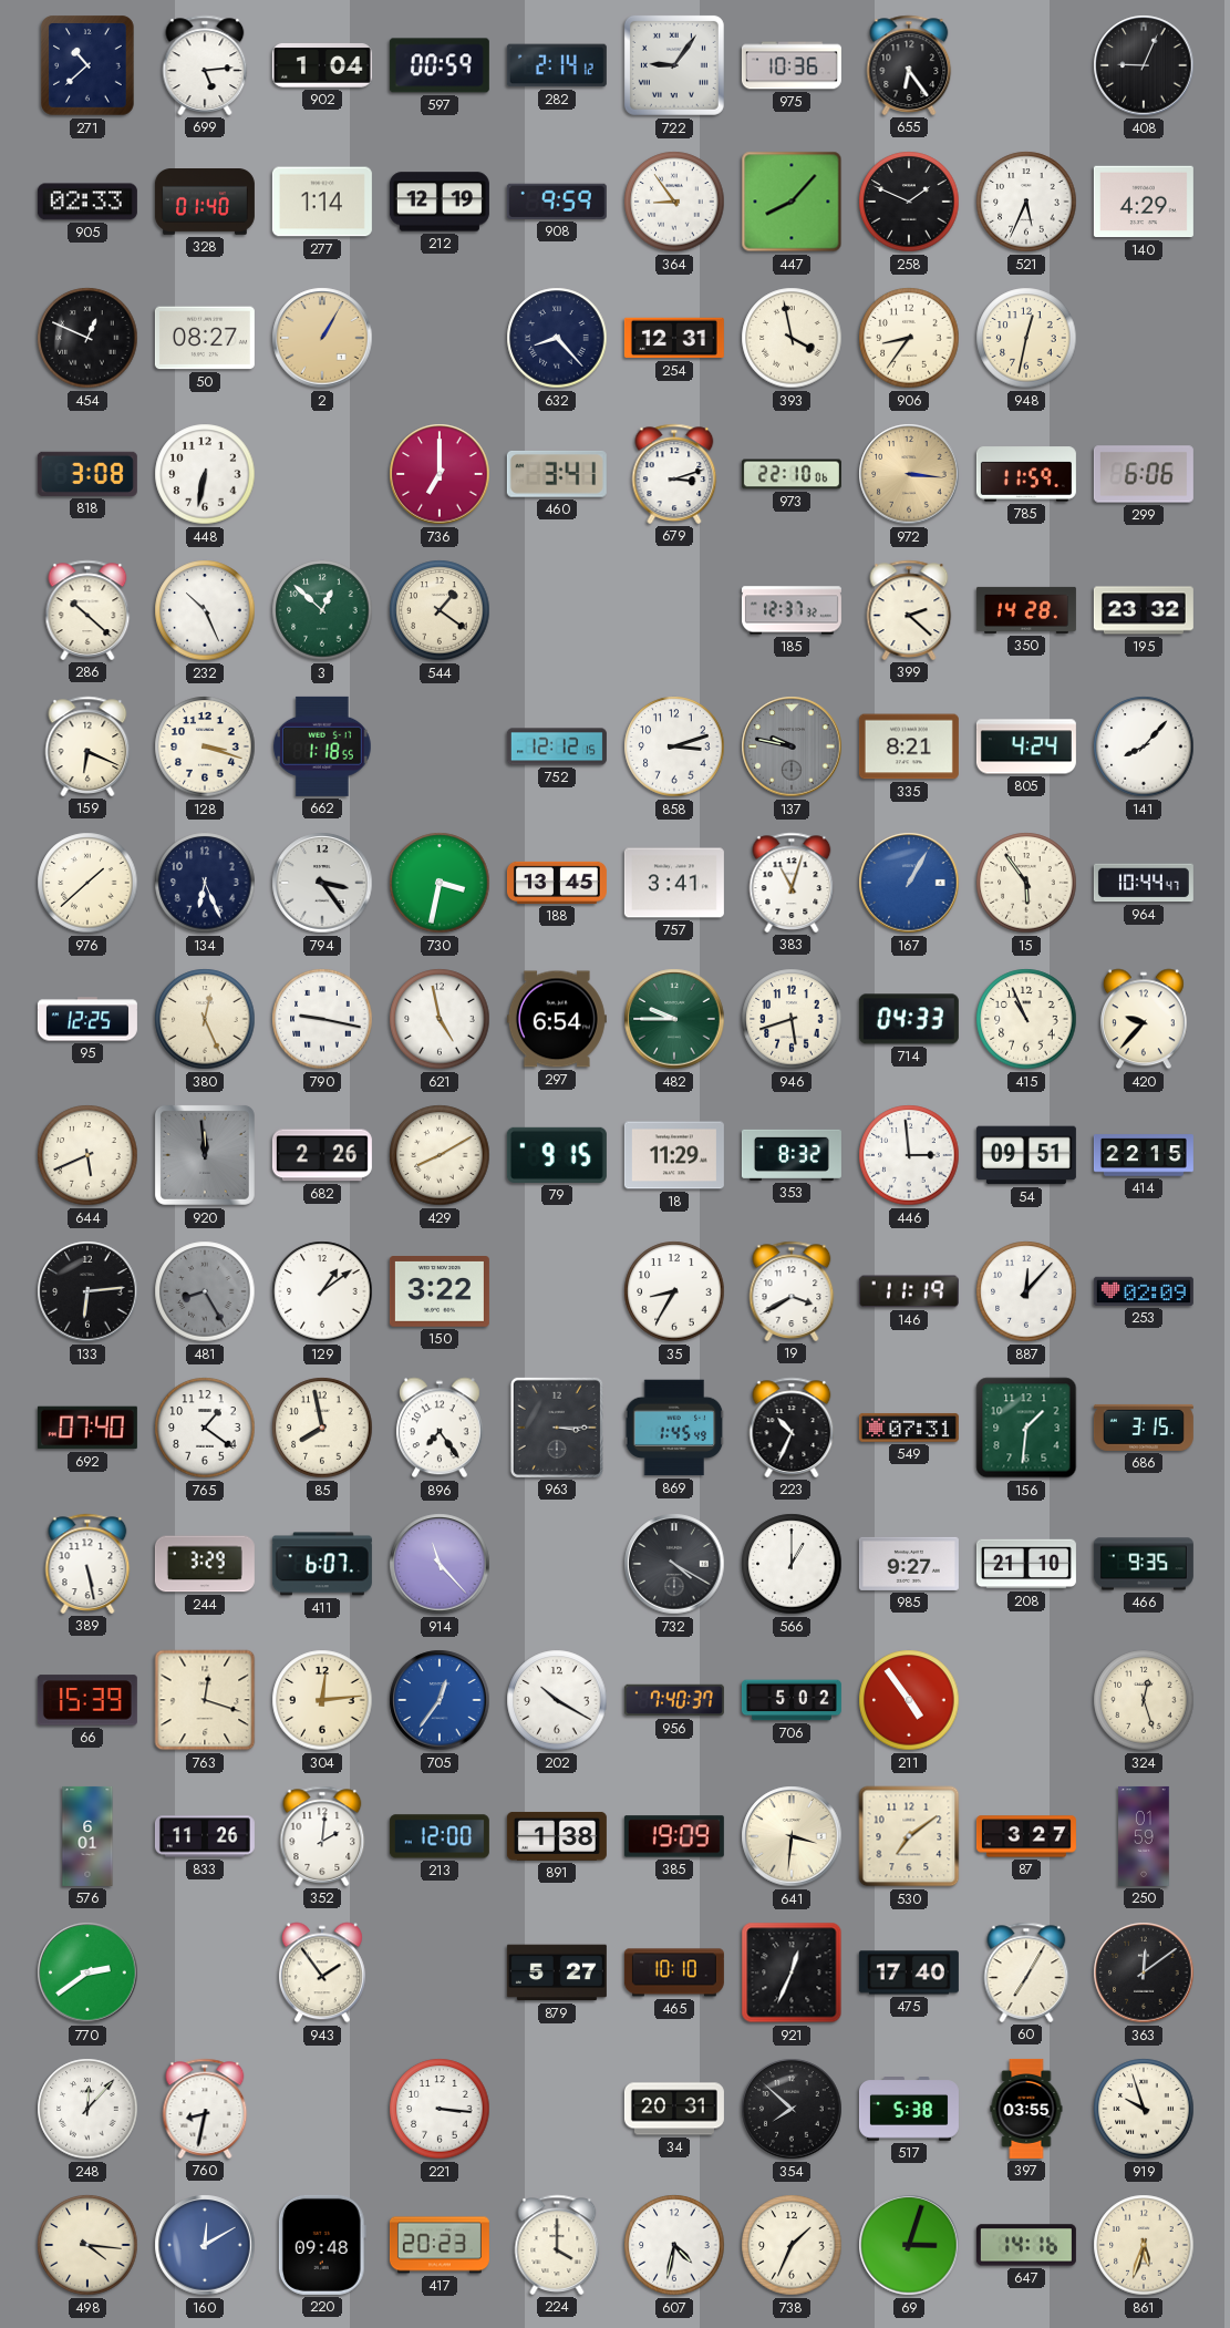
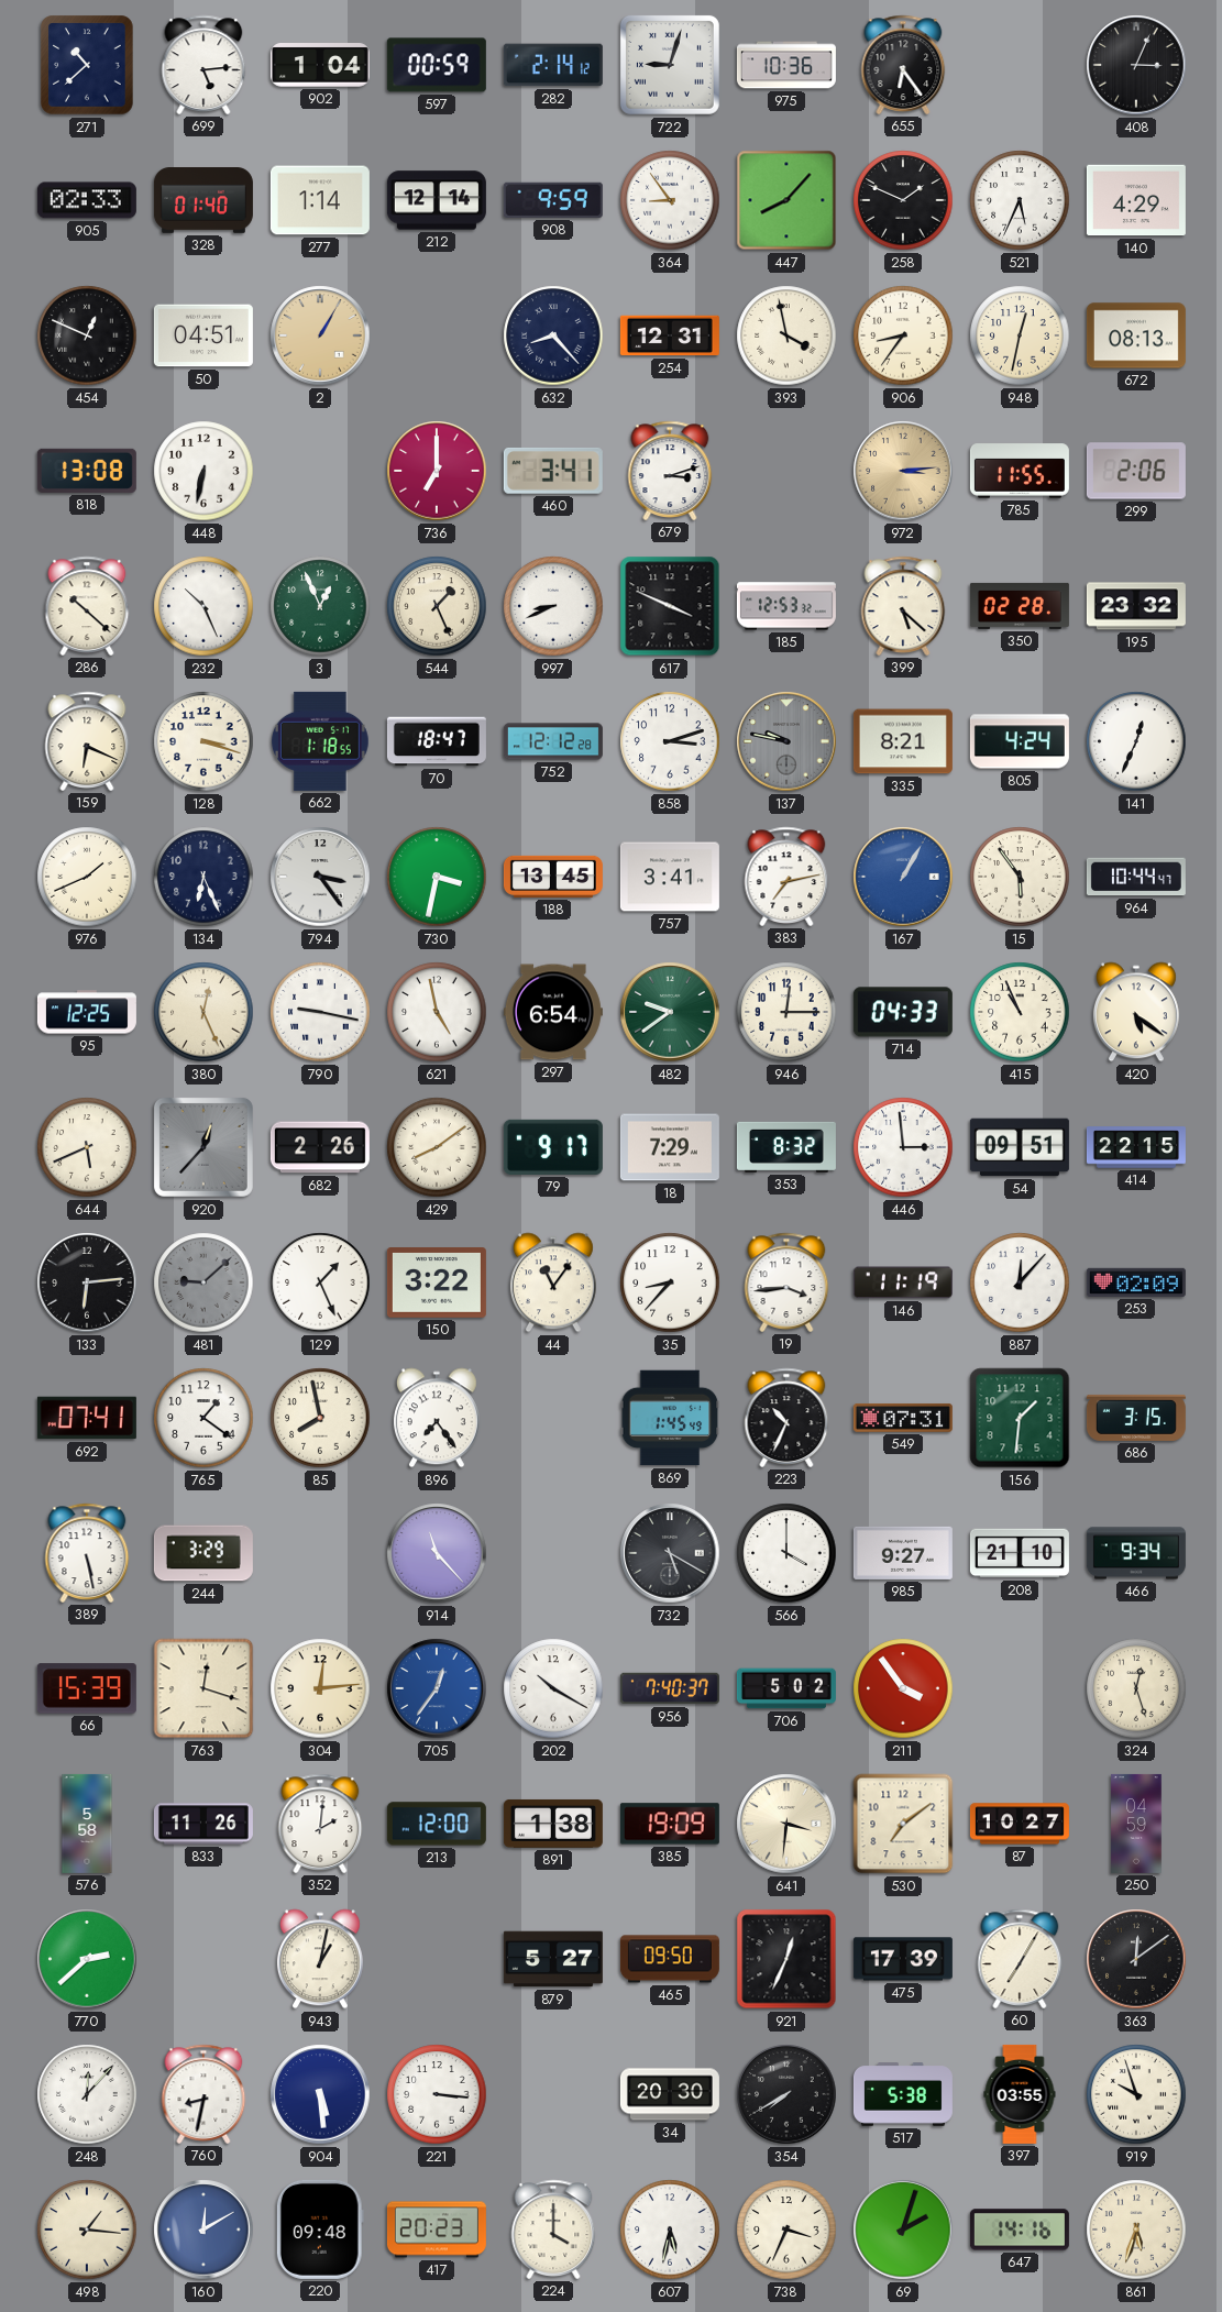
722: 9:06 -> 9:03
408: 9:04 -> 3:04
212: 12:19 -> 12:14
50: 08:27 -> 04:51
672: none -> 08:13
818: 3:08 -> 13:08
973: 22:10 -> none
972: 3:16 -> 3:14
785: 11:59 -> 11:55
299: 6:06 -> 2:06
3: 12:52 -> 12:56
544: 1:21 -> 1:26
997: none -> 8:41
617: none -> 3:49
185: 12:37 -> 12:53
399: 2:22 -> 5:22
350: 14:28 -> 02:28
70: none -> 18:47
752: 12:12:15 -> 12:12:28
141: 8:07 -> 12:34
976: 1:38 -> 1:41
383: 11:03 -> 7:13
482: 9:45 -> 9:39
946: 5:42 -> 12:15
420: 9:37 -> 5:21
920: 11:59 -> 12:37
429: 8:10 -> 8:09
79: 9:15 -> 9:17
18: 11:29 -> 7:29
481: 8:25 -> 9:08
129: 1:09 -> 1:26
44: none -> 11:06
35: 8:35 -> 8:37
19: 3:40 -> 3:44
692: 07:40 -> 07:41
963: 3:15 -> none
411: 6:07 -> none
732: 4:20 -> 5:20
566: 1:00 -> 4:00
466: 9:35 -> 9:34
211: 4:54 -> 3:54
576: 6:01 -> 5:58
87: 3:27 -> 10:27
250: 01:59 -> 04:59
770: 2:39 -> 2:38
943: 1:54 -> 1:02
465: 10:10 -> 09:50
475: 17:40 -> 17:39
904: none -> 5:29
34: 20:31 -> 20:30
354: 7:52 -> 7:40
498: 4:16 -> 1:16
607: 4:32 -> 5:32
738: 1:34 -> 3:34
69: 3:03 -> 2:03
